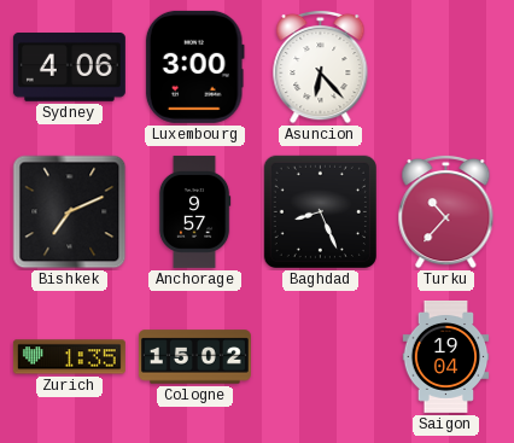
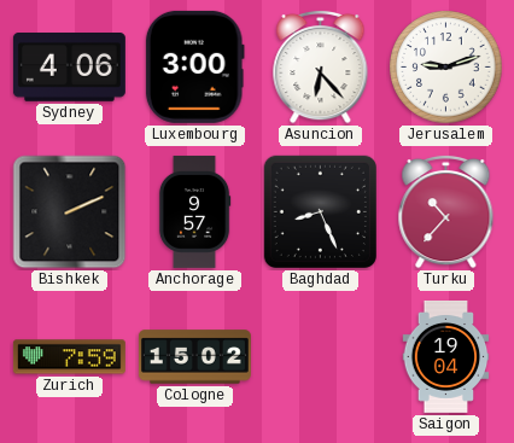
Jerusalem: none -> 9:12
Bishkek: 7:11 -> 2:11
Zurich: 1:35 -> 7:59
